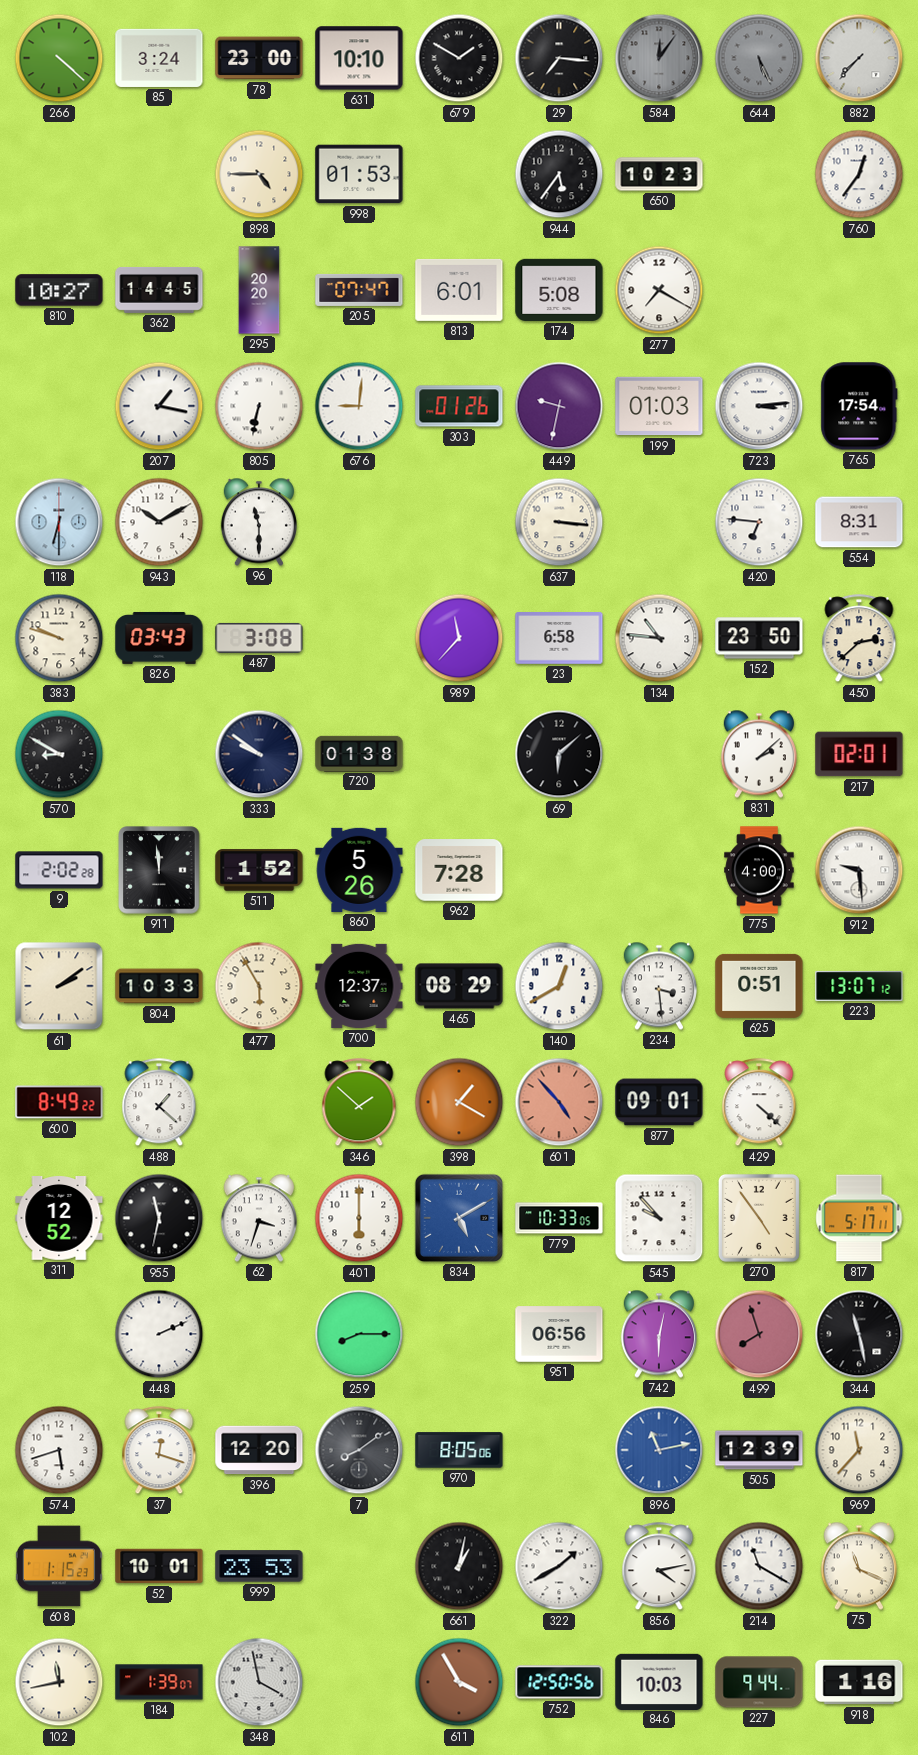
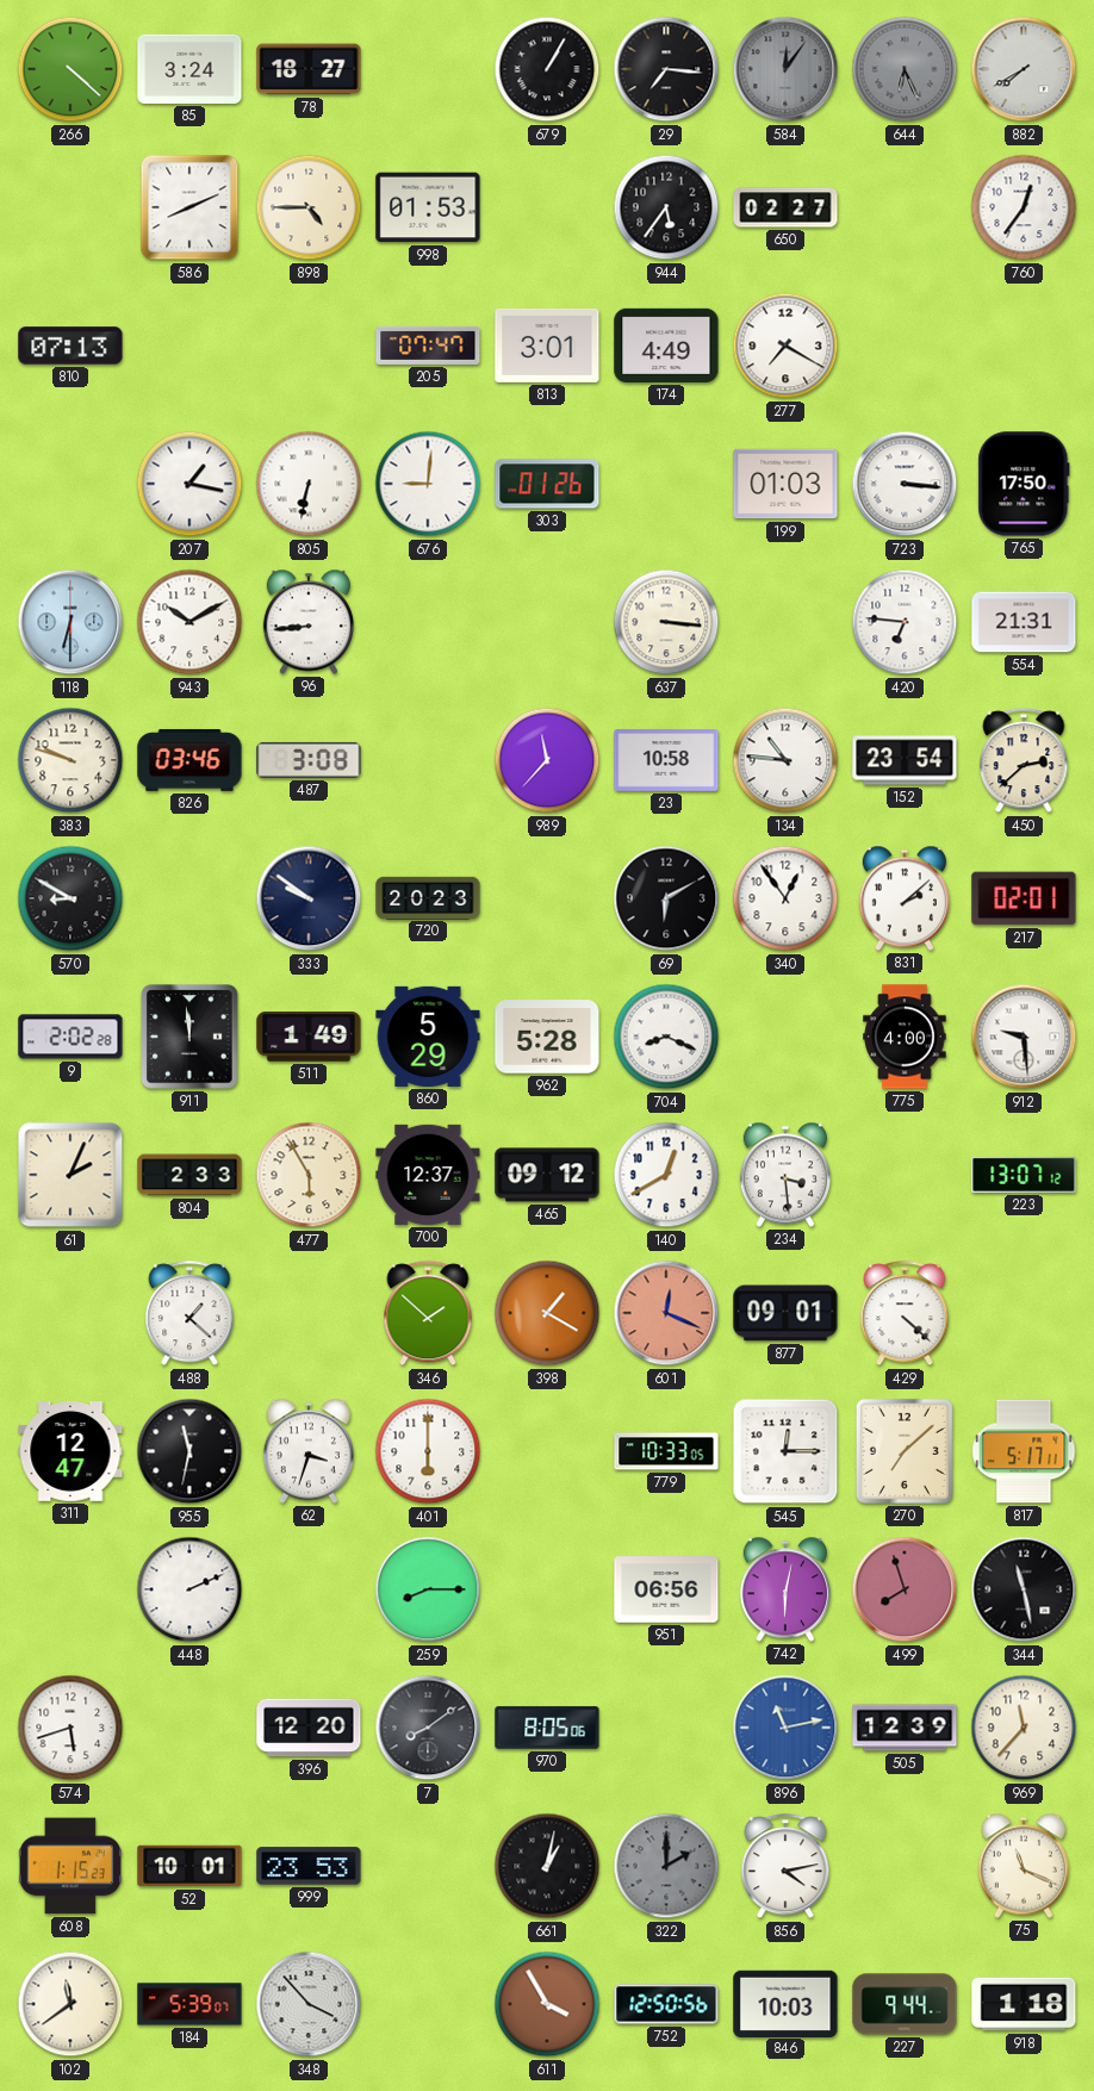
78: 23:00 -> 18:27
631: 10:10 -> none
679: 1:50 -> 1:05
644: 5:26 -> 6:26
882: 7:37 -> 7:40
586: none -> 8:11
650: 10:23 -> 02:27
810: 10:27 -> 07:13
362: 14:45 -> none
295: 20:20 -> none
813: 6:01 -> 3:01
174: 5:08 -> 4:49
449: 9:32 -> none
723: 3:14 -> 3:16
765: 17:54 -> 17:50
96: 11:30 -> 8:44
554: 8:31 -> 21:31
826: 03:43 -> 03:46
23: 6:58 -> 10:58
152: 23:50 -> 23:54
720: 01:38 -> 20:23
69: 6:08 -> 6:10
340: none -> 12:54
511: 1:52 -> 1:49
860: 5:26 -> 5:29
962: 7:28 -> 5:28
704: none -> 8:19
61: 2:09 -> 2:04
804: 10:33 -> 2:33
465: 08:29 -> 09:12
625: 0:51 -> none
600: 8:49 -> none
601: 4:53 -> 12:19
311: 12:52 -> 12:47
834: 5:10 -> none
545: 9:53 -> 12:15
270: 4:54 -> 7:08
37: 12:18 -> none
322: 1:40 -> 2:00
322 dial: white -> grey
214: 11:20 -> none
102: 11:43 -> 11:39
184: 1:39 -> 5:39
348: 3:58 -> 3:53
918: 1:16 -> 1:18
